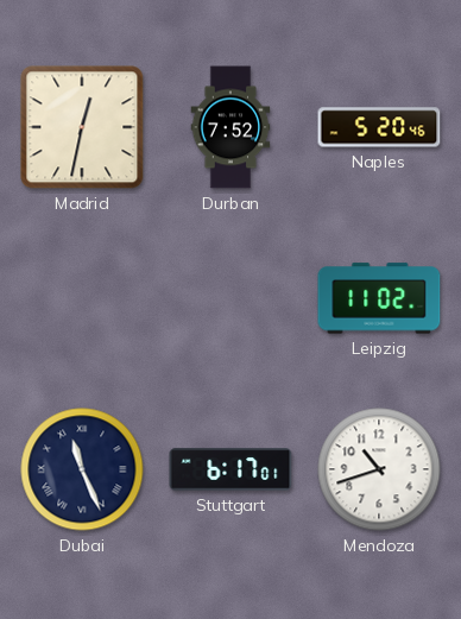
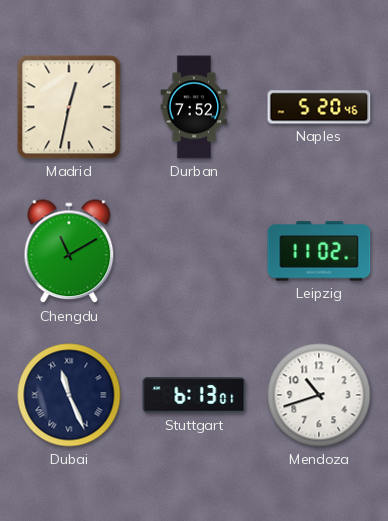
Chengdu: none -> 11:10
Stuttgart: 6:17 -> 6:13
